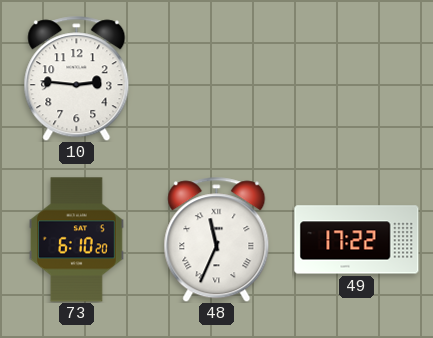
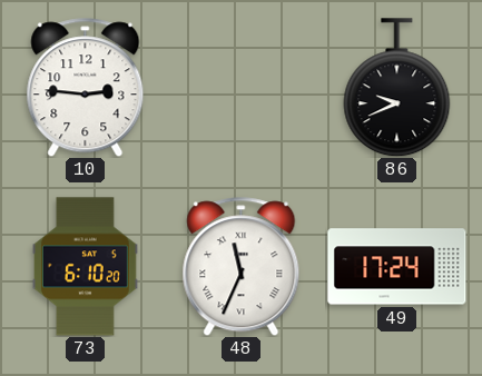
86: none -> 9:41
49: 17:22 -> 17:24
